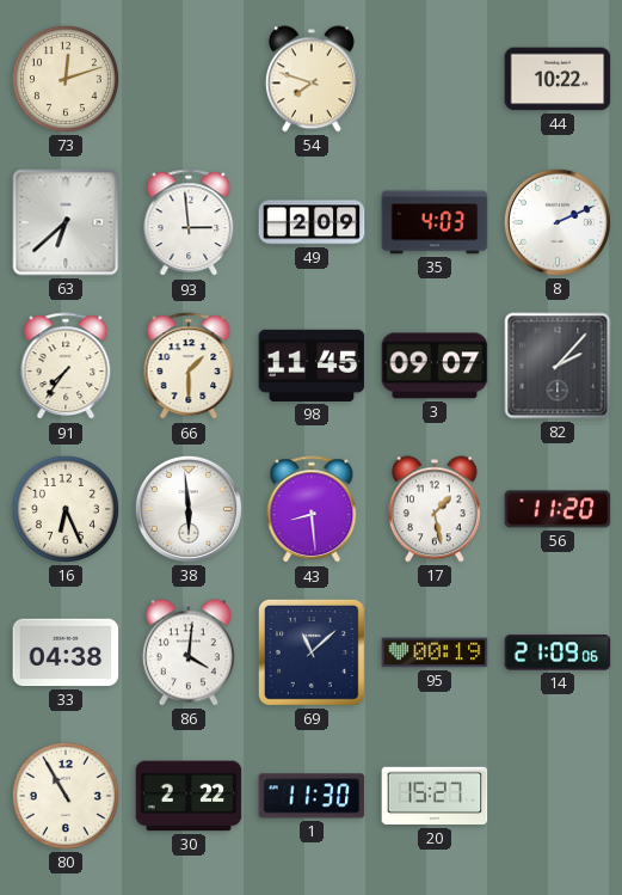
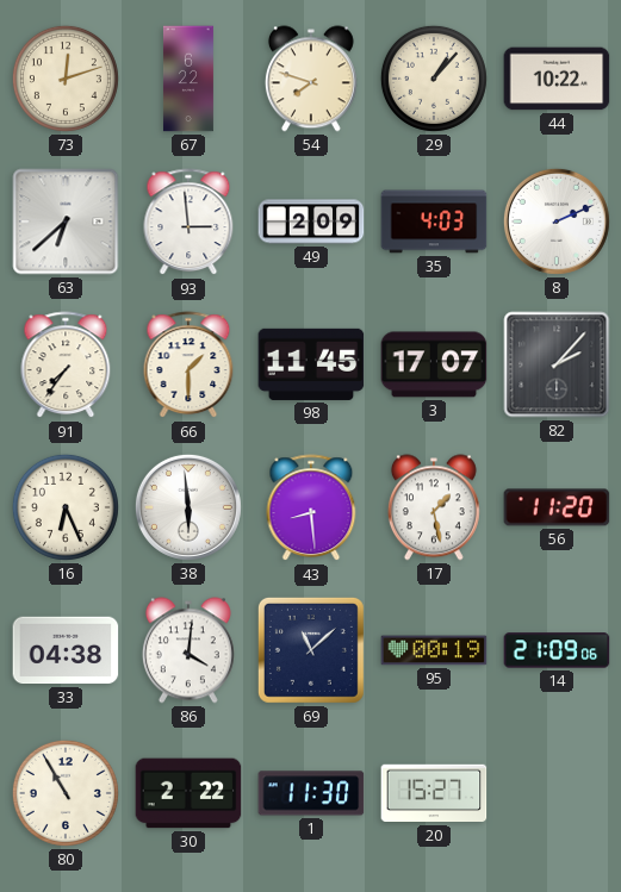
67: none -> 6:22
29: none -> 1:07
3: 09:07 -> 17:07
